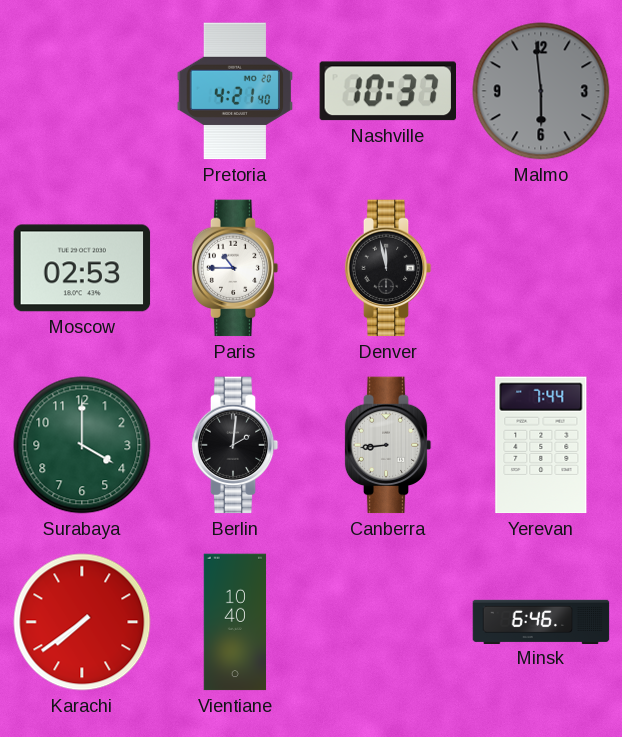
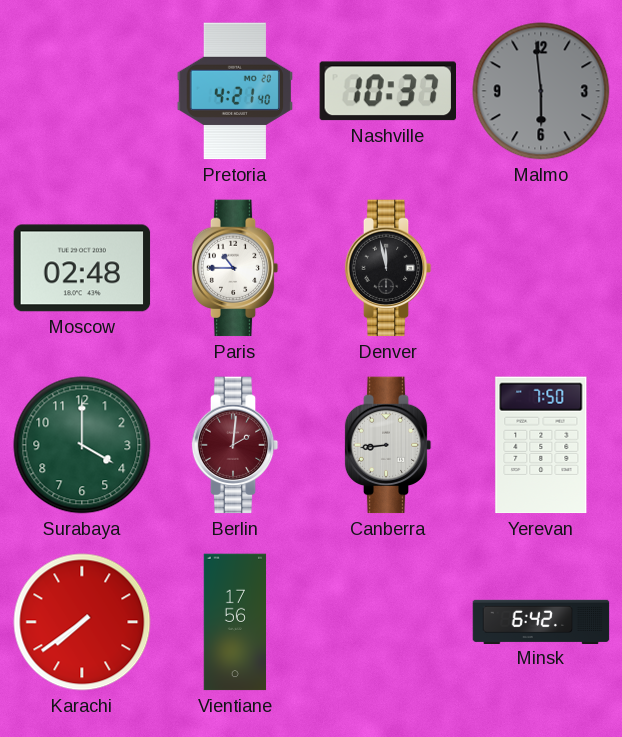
Moscow: 02:53 -> 02:48
Berlin dial: black -> burgundy
Yerevan: 7:44 -> 7:50
Vientiane: 10:40 -> 17:56
Minsk: 6:46 -> 6:42
